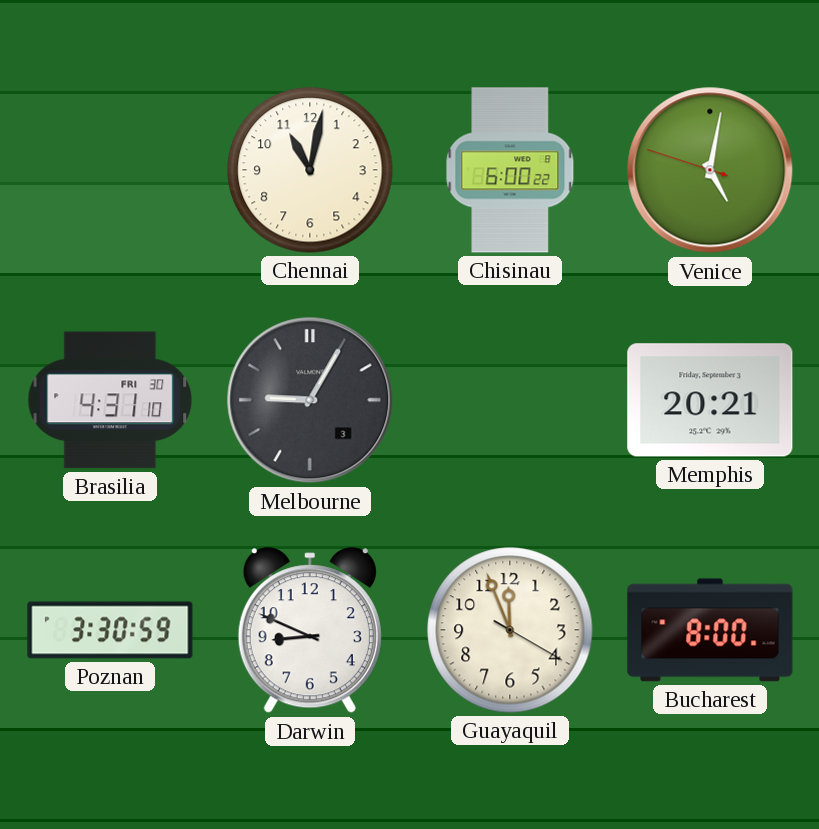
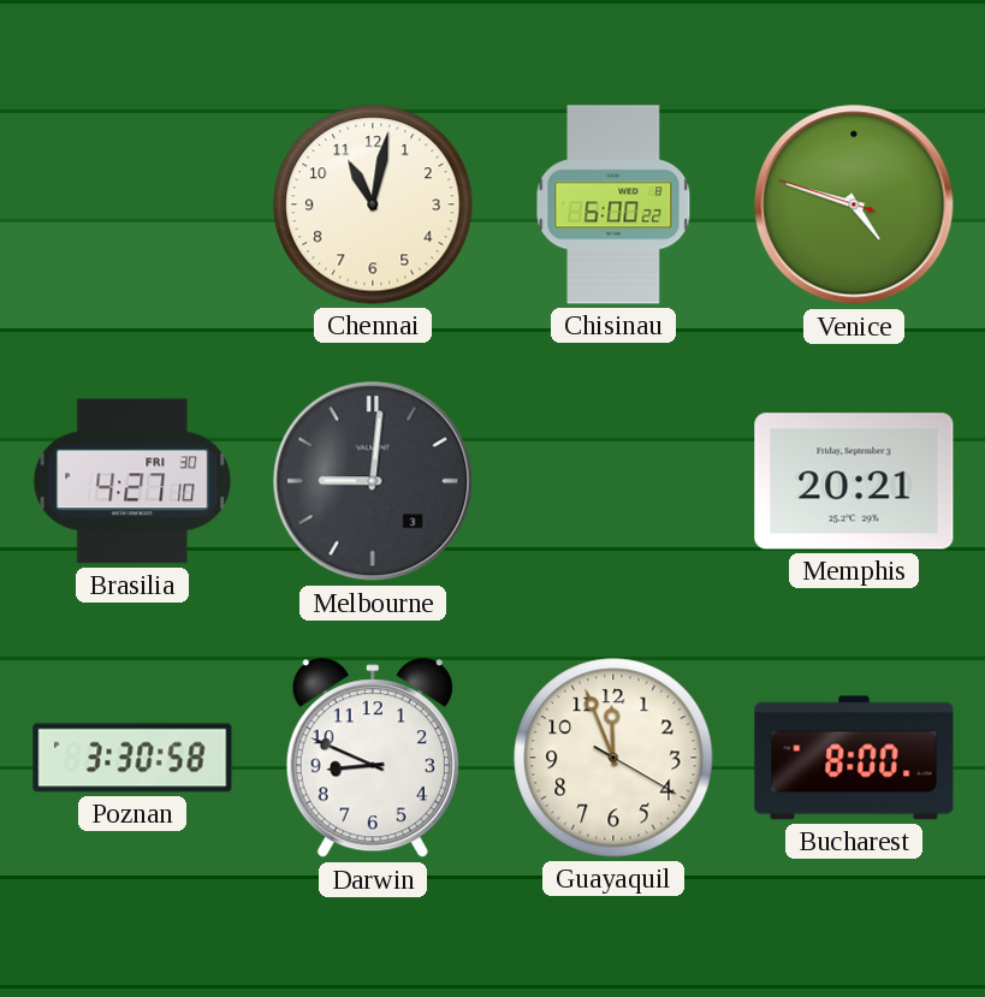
Venice: 5:01 -> 4:47
Brasilia: 4:31 -> 4:27
Melbourne: 9:05 -> 9:01
Poznan: 3:30:59 -> 3:30:58
